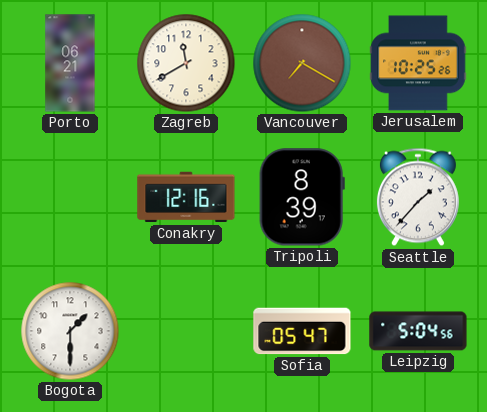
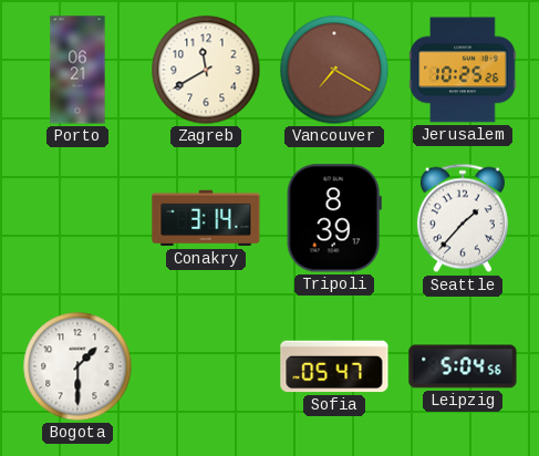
Conakry: 12:16 -> 3:14
